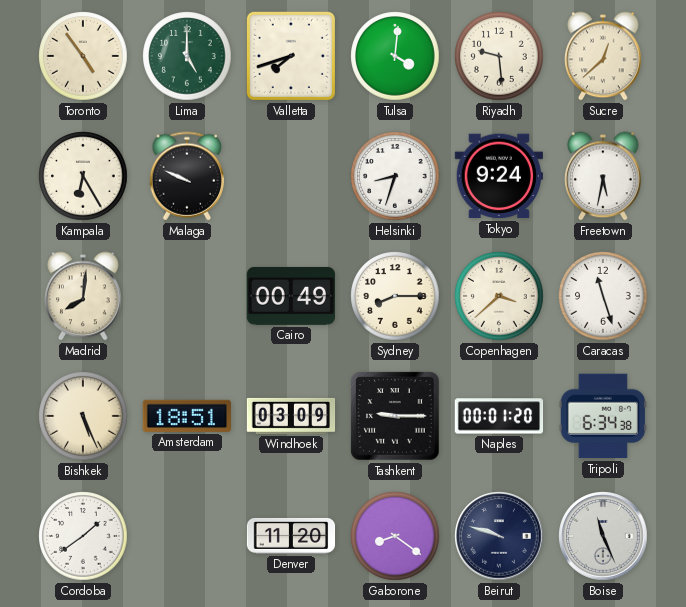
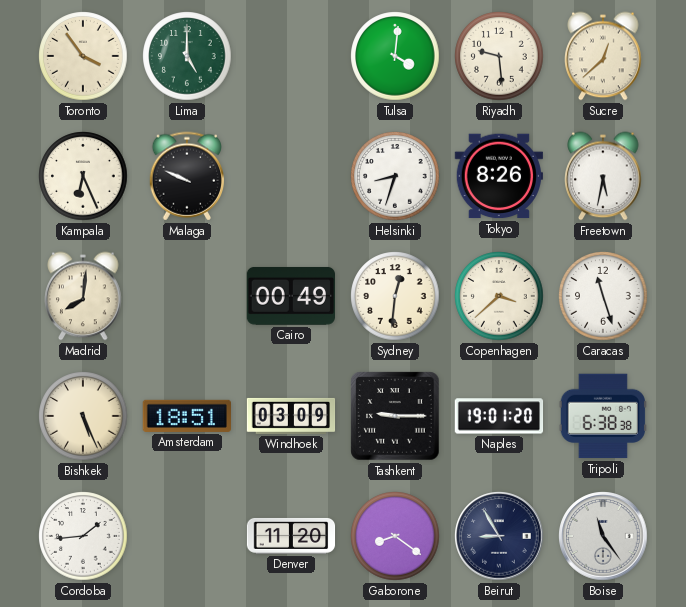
Toronto: 4:54 -> 3:54
Valletta: 7:42 -> none
Kampala: 6:25 -> 6:26
Tokyo: 9:24 -> 8:26
Sydney: 8:15 -> 12:31
Naples: 00:01 -> 19:01
Tripoli: 6:34 -> 6:38
Cordoba: 1:39 -> 1:44
Beirut: 9:48 -> 8:55
Boise: 11:26 -> 11:24
